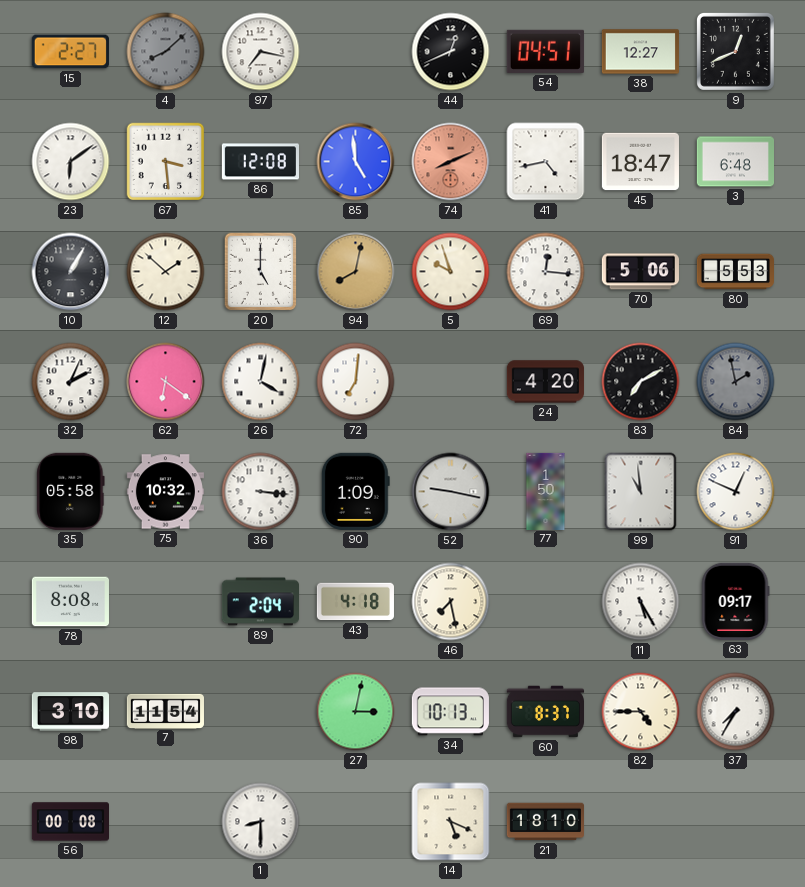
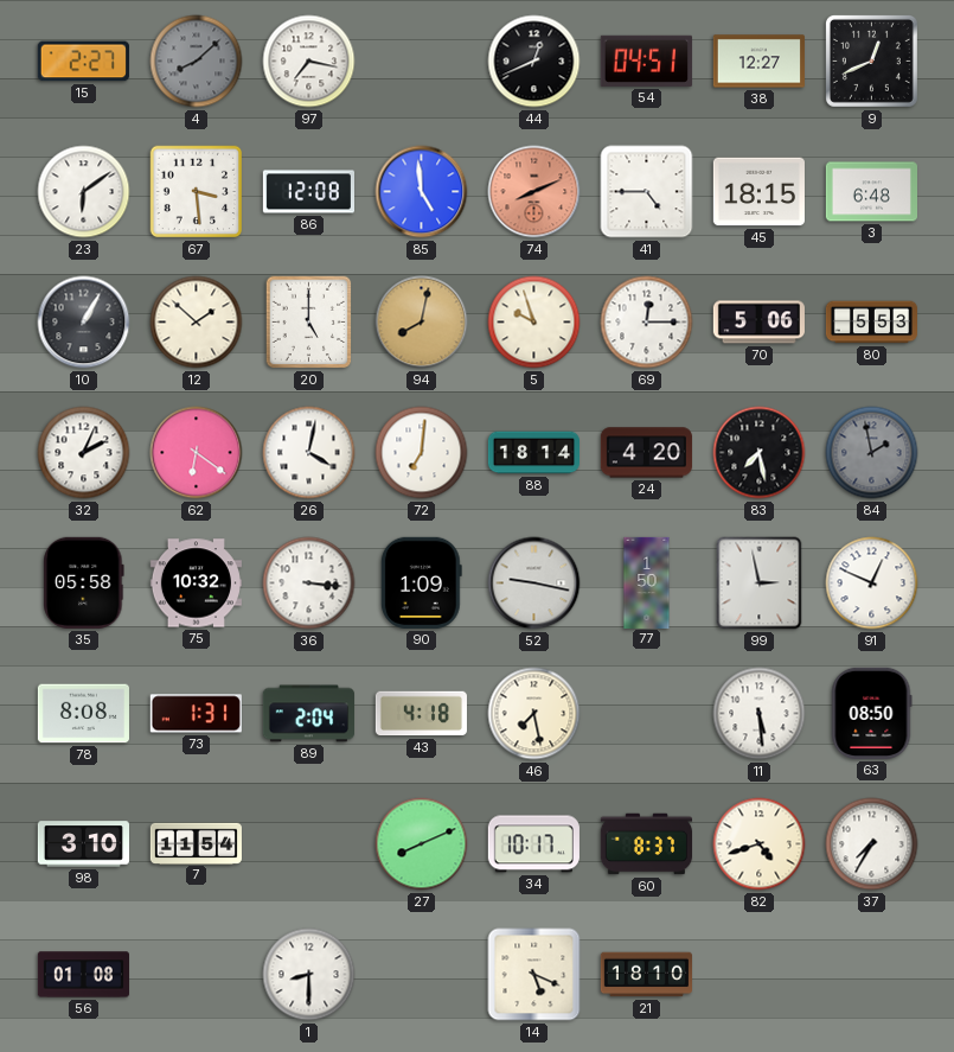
41: 4:43 -> 4:45
45: 18:47 -> 18:15
69: 12:16 -> 12:15
88: none -> 18:14
83: 7:10 -> 7:28
99: 10:59 -> 2:58
73: none -> 1:31
11: 5:25 -> 5:29
63: 09:17 -> 08:50
27: 3:02 -> 8:11
34: 10:13 -> 10:17
82: 4:45 -> 4:42
56: 00:08 -> 01:08
